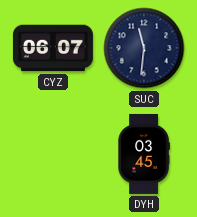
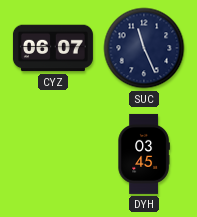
SUC: 11:31 -> 11:26
